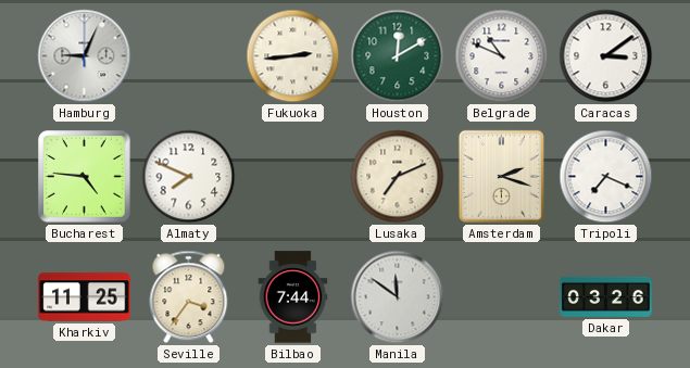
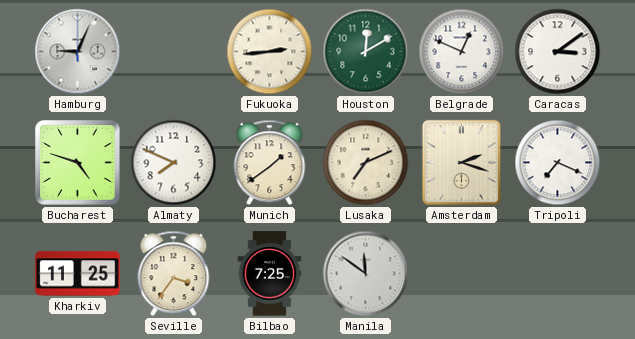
Belgrade: 10:49 -> 12:49
Bucharest: 4:46 -> 4:48
Munich: none -> 1:39
Bilbao: 7:44 -> 7:25
Dakar: 03:26 -> none
